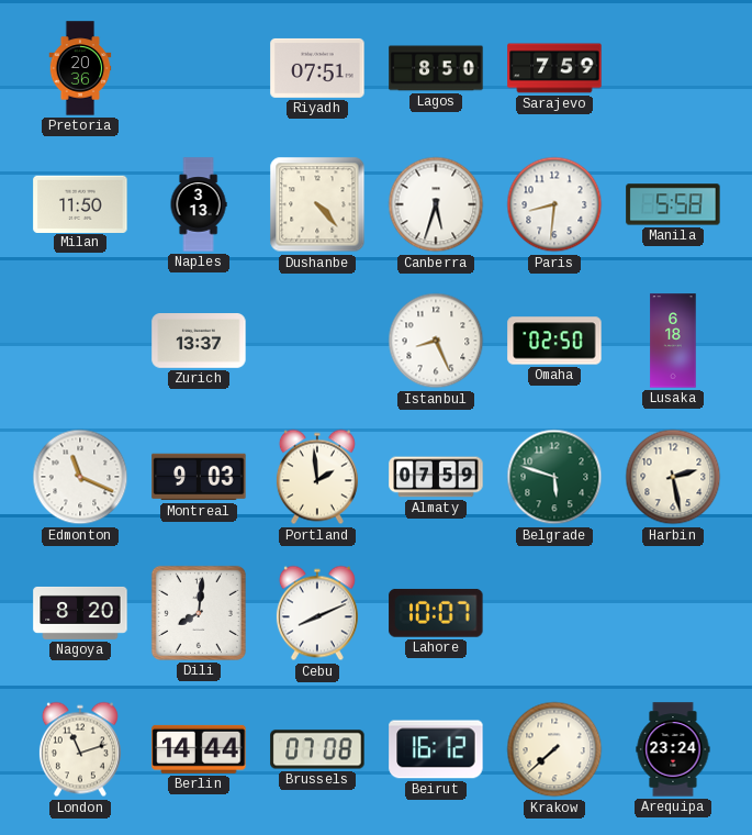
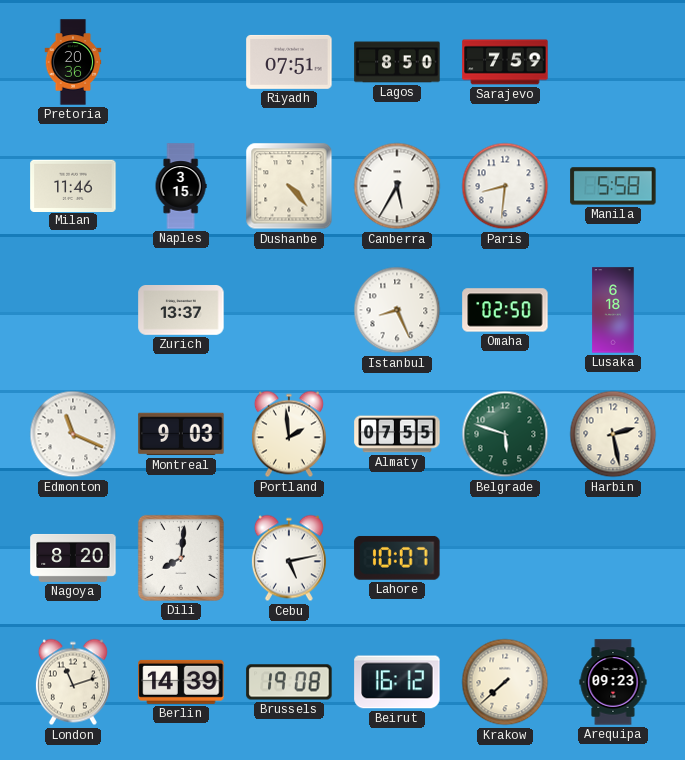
Milan: 11:50 -> 11:46
Naples: 3:13 -> 3:15
Canberra: 5:33 -> 5:35
Almaty: 07:59 -> 07:55
Cebu: 8:11 -> 5:13
Berlin: 14:44 -> 14:39
Brussels: 07:08 -> 19:08
Arequipa: 23:24 -> 09:23
